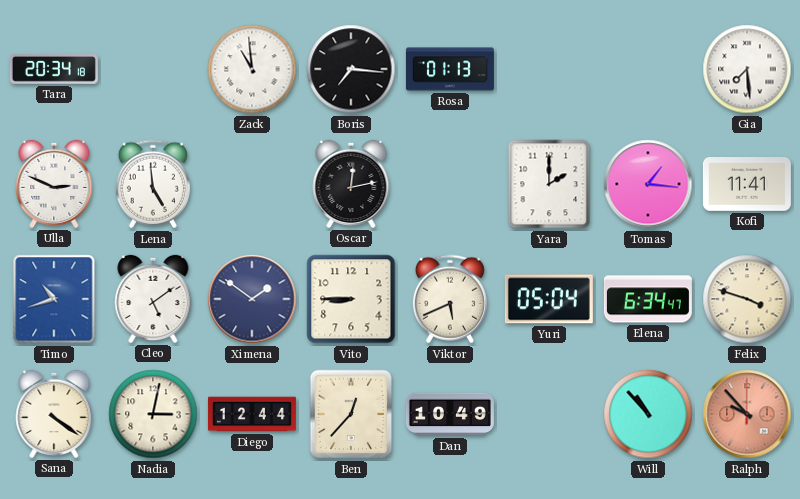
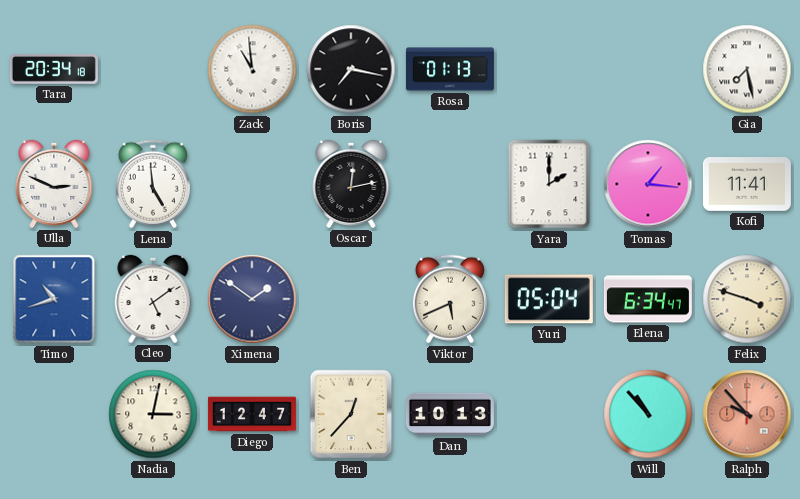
Boris: 7:16 -> 7:17
Gia: 7:29 -> 7:28
Vito: 8:45 -> none
Sana: 4:21 -> none
Diego: 12:44 -> 12:47
Dan: 10:49 -> 10:13
